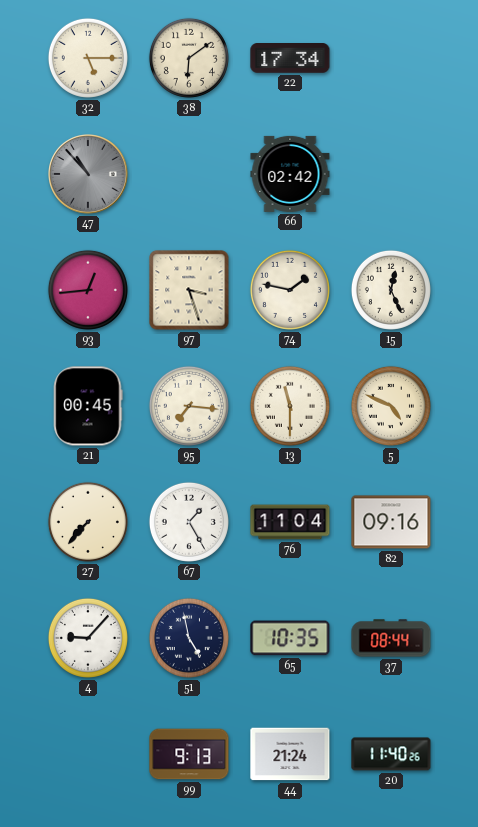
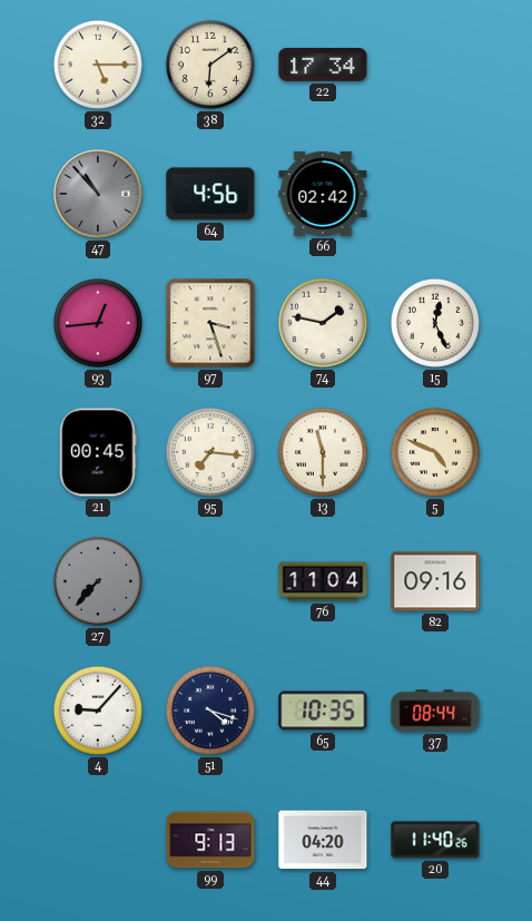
64: none -> 4:56
27 dial: cream -> grey
67: 1:25 -> none
51: 4:58 -> 4:18
44: 21:24 -> 04:20
